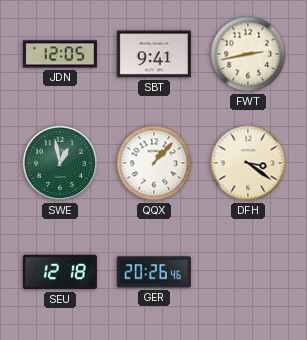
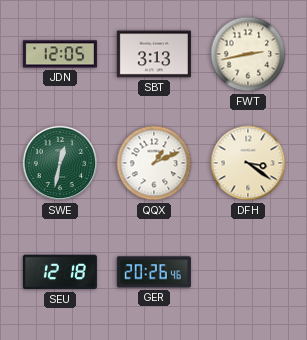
SBT: 9:41 -> 3:13
SWE: 12:58 -> 12:32
QQX: 1:07 -> 1:11
